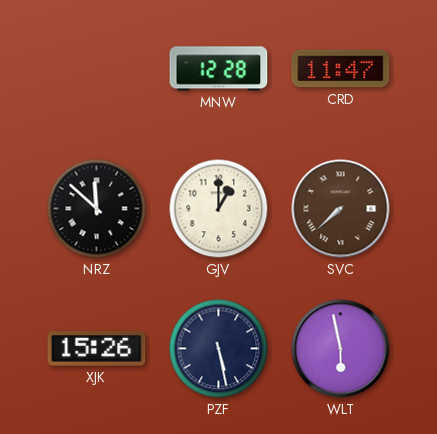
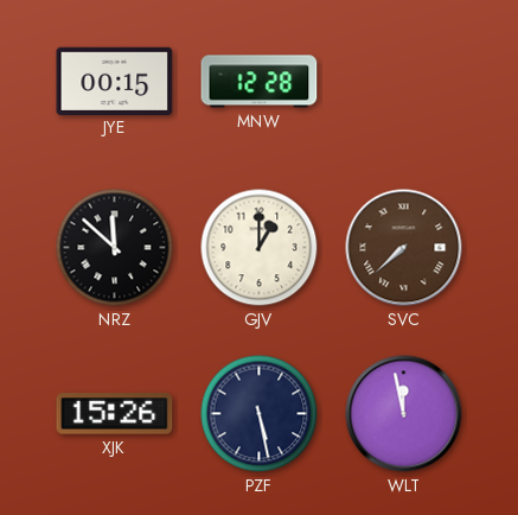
JYE: none -> 00:15
CRD: 11:47 -> none
WLT: 5:58 -> 11:58
